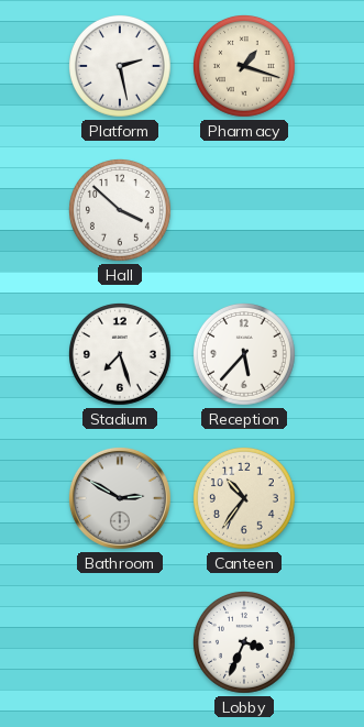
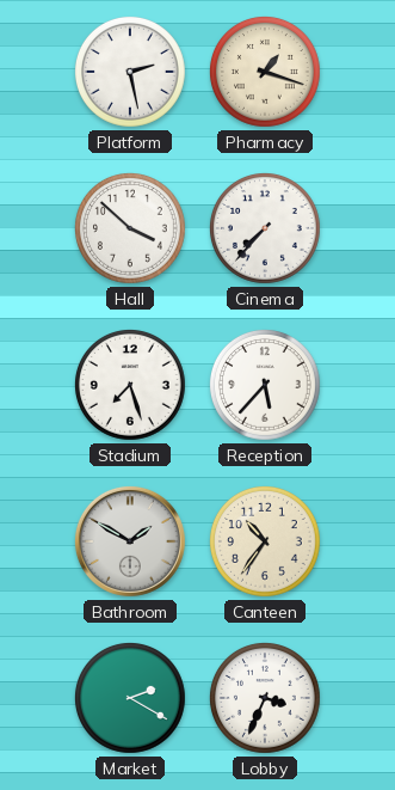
Cinema: none -> 7:37
Bathroom: 2:50 -> 1:50
Market: none -> 2:20
